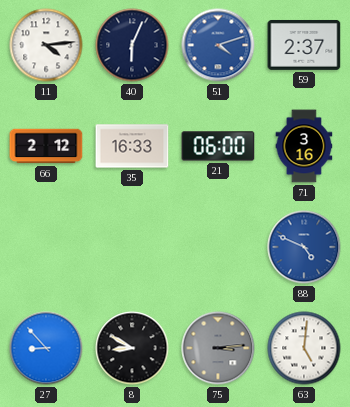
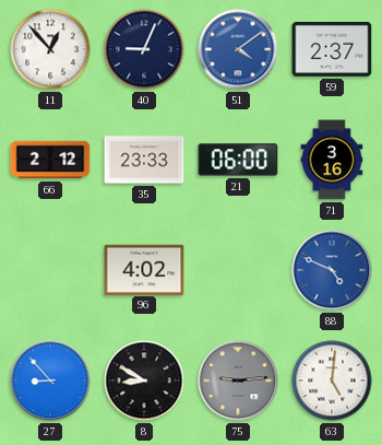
11: 4:14 -> 12:53
40: 6:04 -> 9:04
51: 4:12 -> 4:09
35: 16:33 -> 23:33
96: none -> 4:02
75: 3:14 -> 9:14
